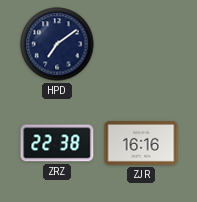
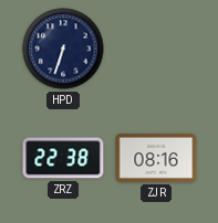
HPD: 7:09 -> 6:33
ZJR: 16:16 -> 08:16
